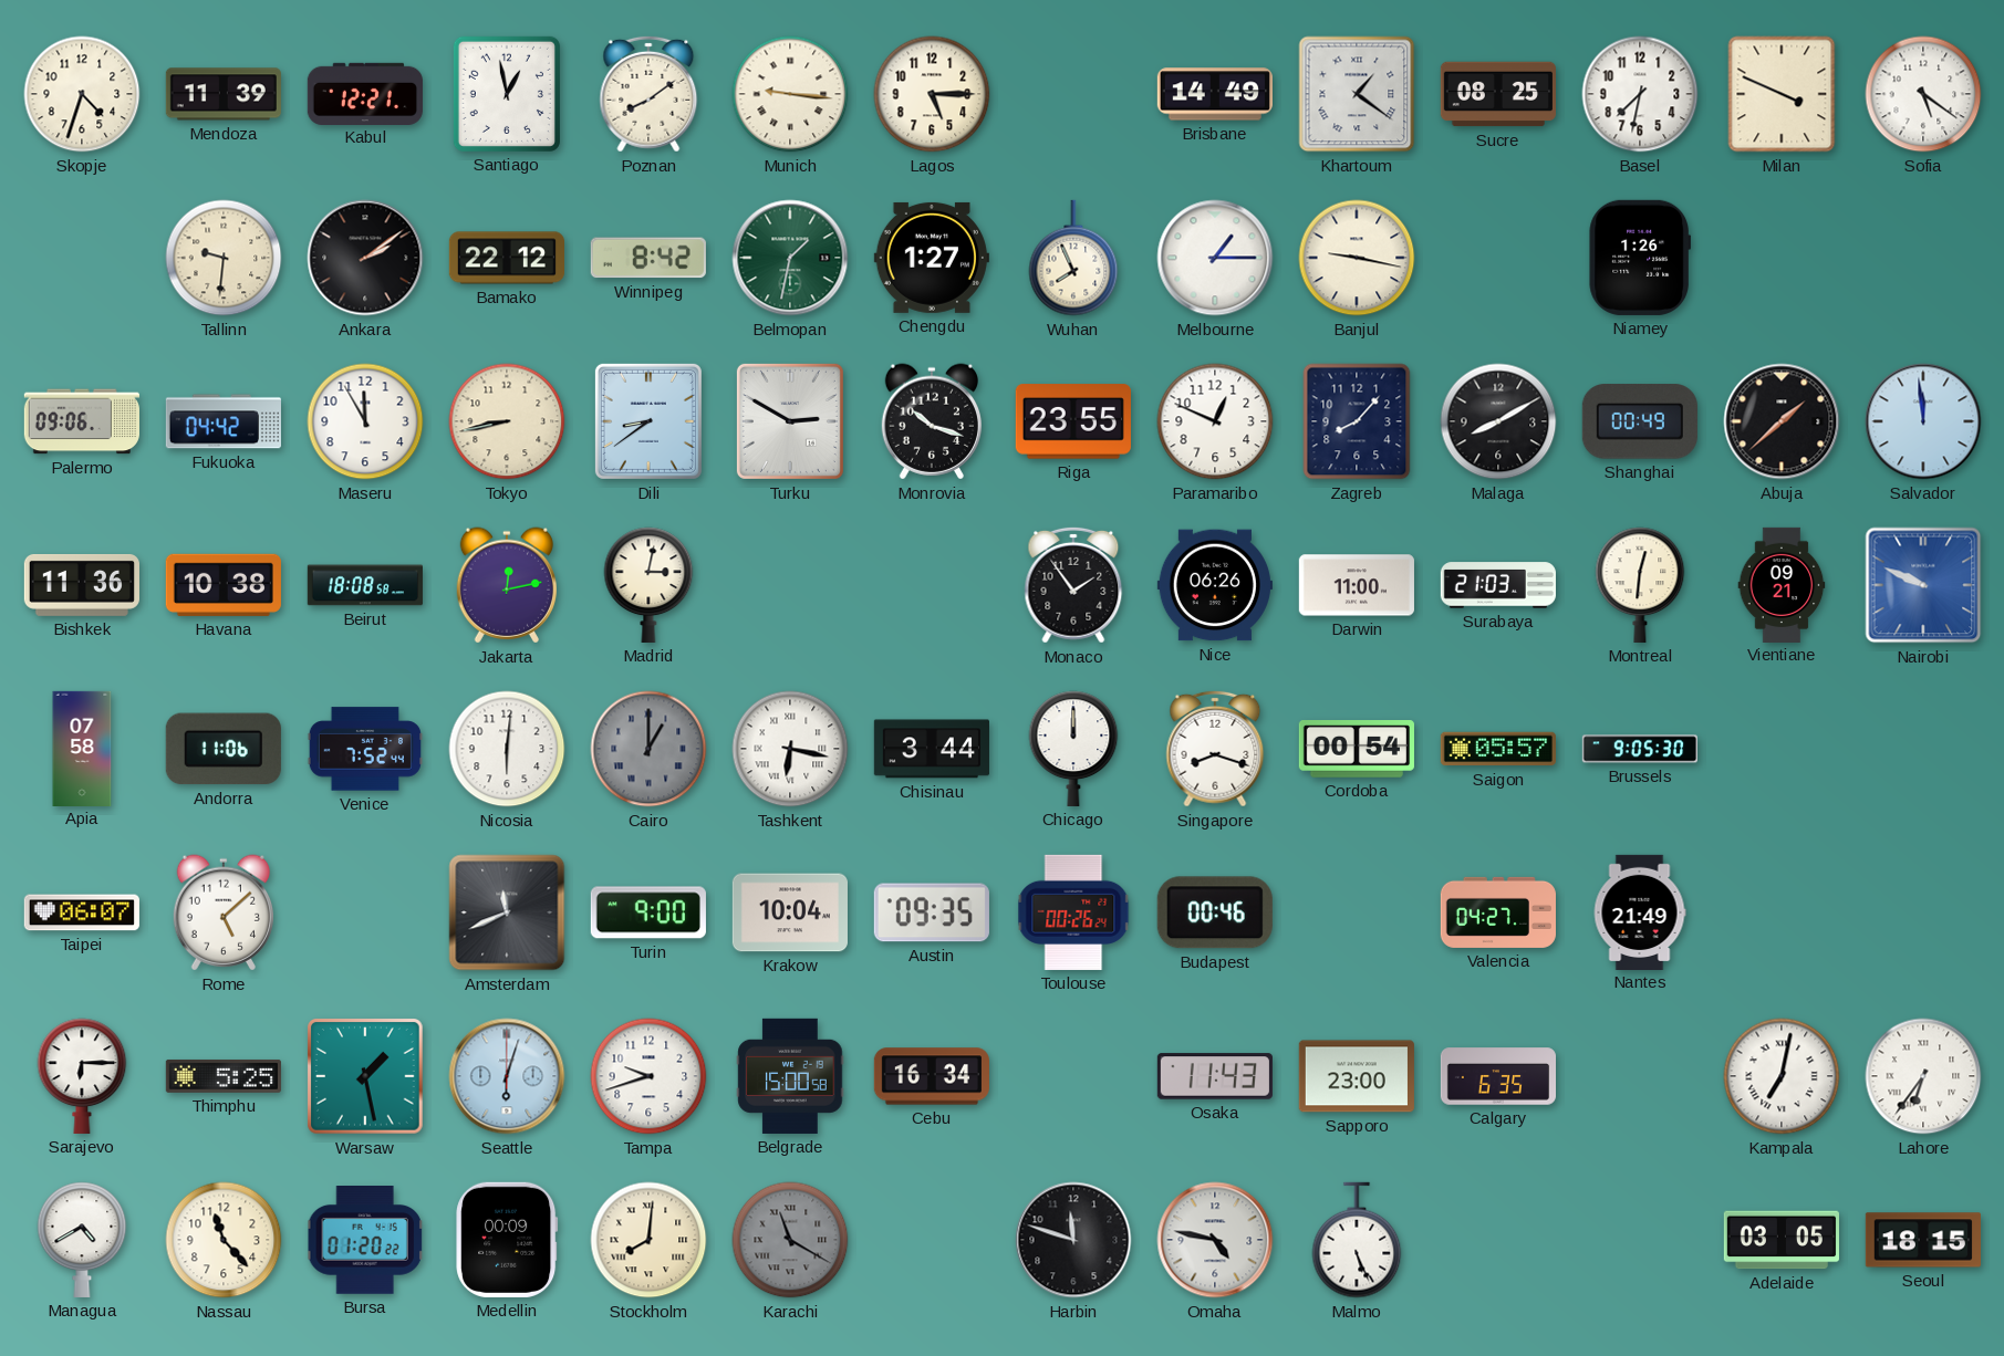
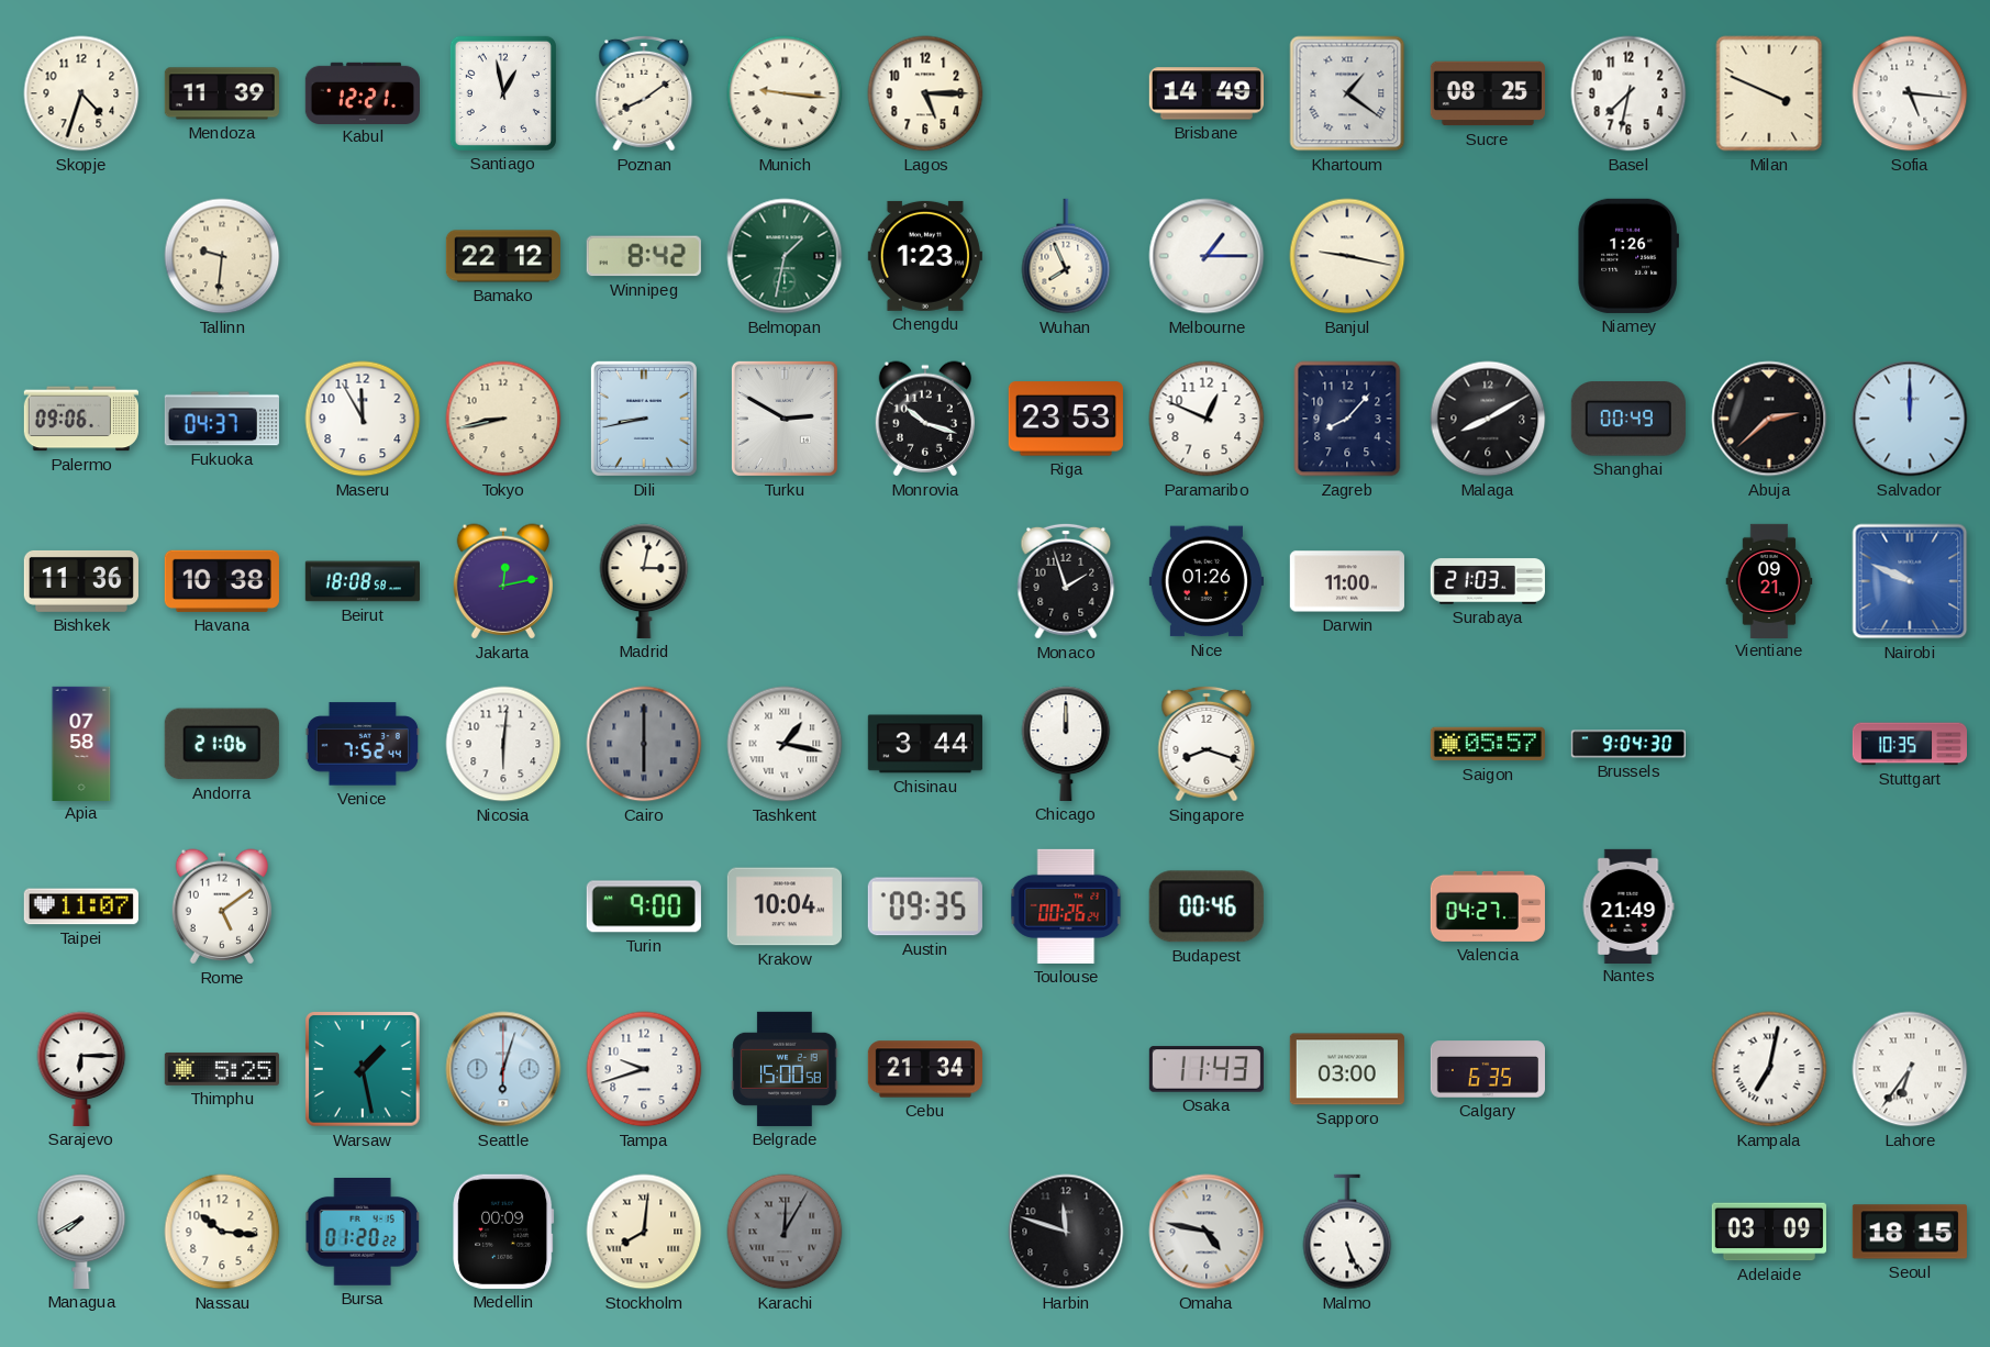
Sofia: 5:21 -> 5:16
Ankara: 2:09 -> none
Chengdu: 1:27 -> 1:23
Fukuoka: 04:42 -> 04:37
Dili: 8:39 -> 8:43
Riga: 23:55 -> 23:53
Abuja: 1:38 -> 2:38
Salvador: 11:59 -> 12:00
Monaco: 1:54 -> 1:57
Nice: 06:26 -> 01:26
Montreal: 12:31 -> none
Andorra: 11:06 -> 21:06
Cairo: 1:00 -> 6:00
Tashkent: 6:17 -> 1:17
Cordoba: 00:54 -> none
Brussels: 9:05 -> 9:04
Stuttgart: none -> 10:35
Taipei: 06:07 -> 11:07
Rome: 5:08 -> 5:09
Amsterdam: 11:41 -> none
Cebu: 16:34 -> 21:34
Sapporo: 23:00 -> 03:00
Managua: 4:40 -> 7:40
Nassau: 11:23 -> 10:16
Karachi: 11:20 -> 12:05
Adelaide: 03:05 -> 03:09
